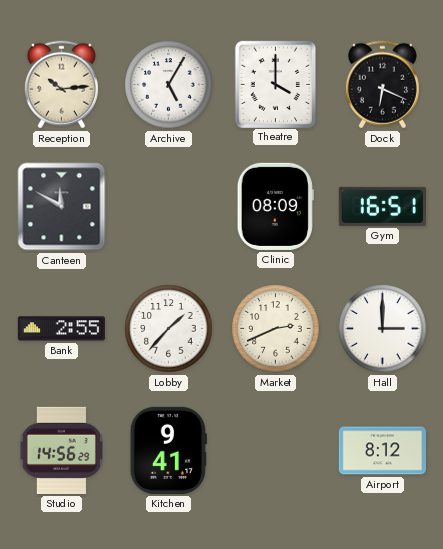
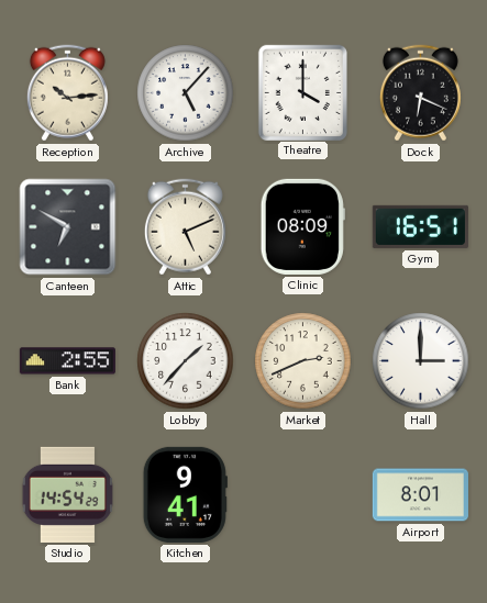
Archive: 5:05 -> 5:07
Canteen: 11:50 -> 6:50
Attic: none -> 5:11
Studio: 14:56 -> 14:54
Airport: 8:12 -> 8:01
